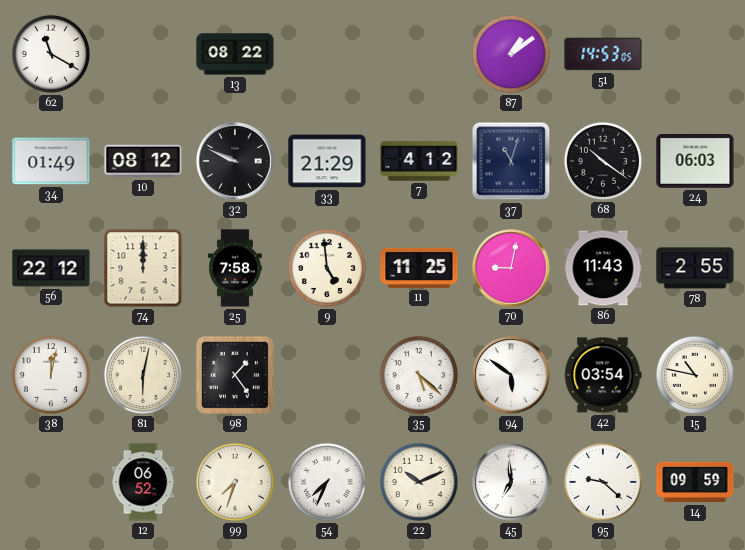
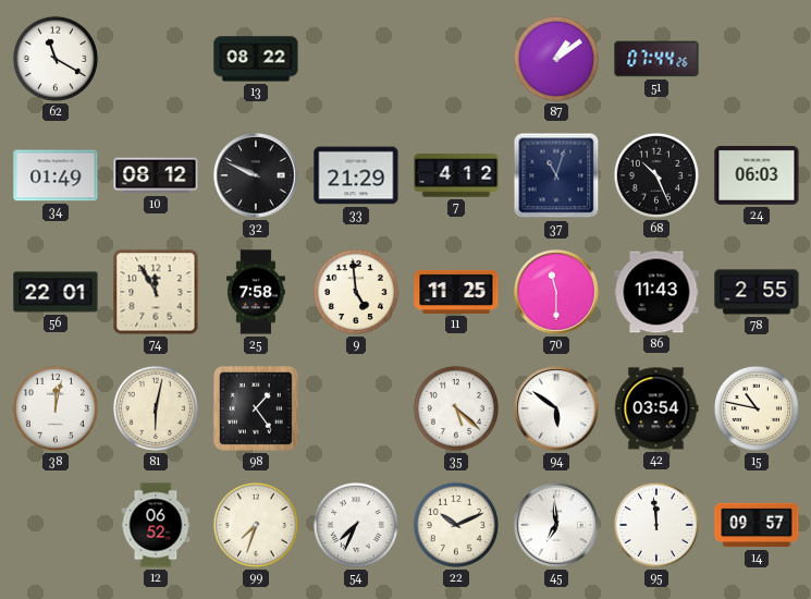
51: 14:53 -> 07:44
68: 10:21 -> 10:26
56: 22:12 -> 22:01
74: 12:00 -> 11:55
70: 9:02 -> 11:30
95: 9:22 -> 11:59
14: 09:59 -> 09:57
